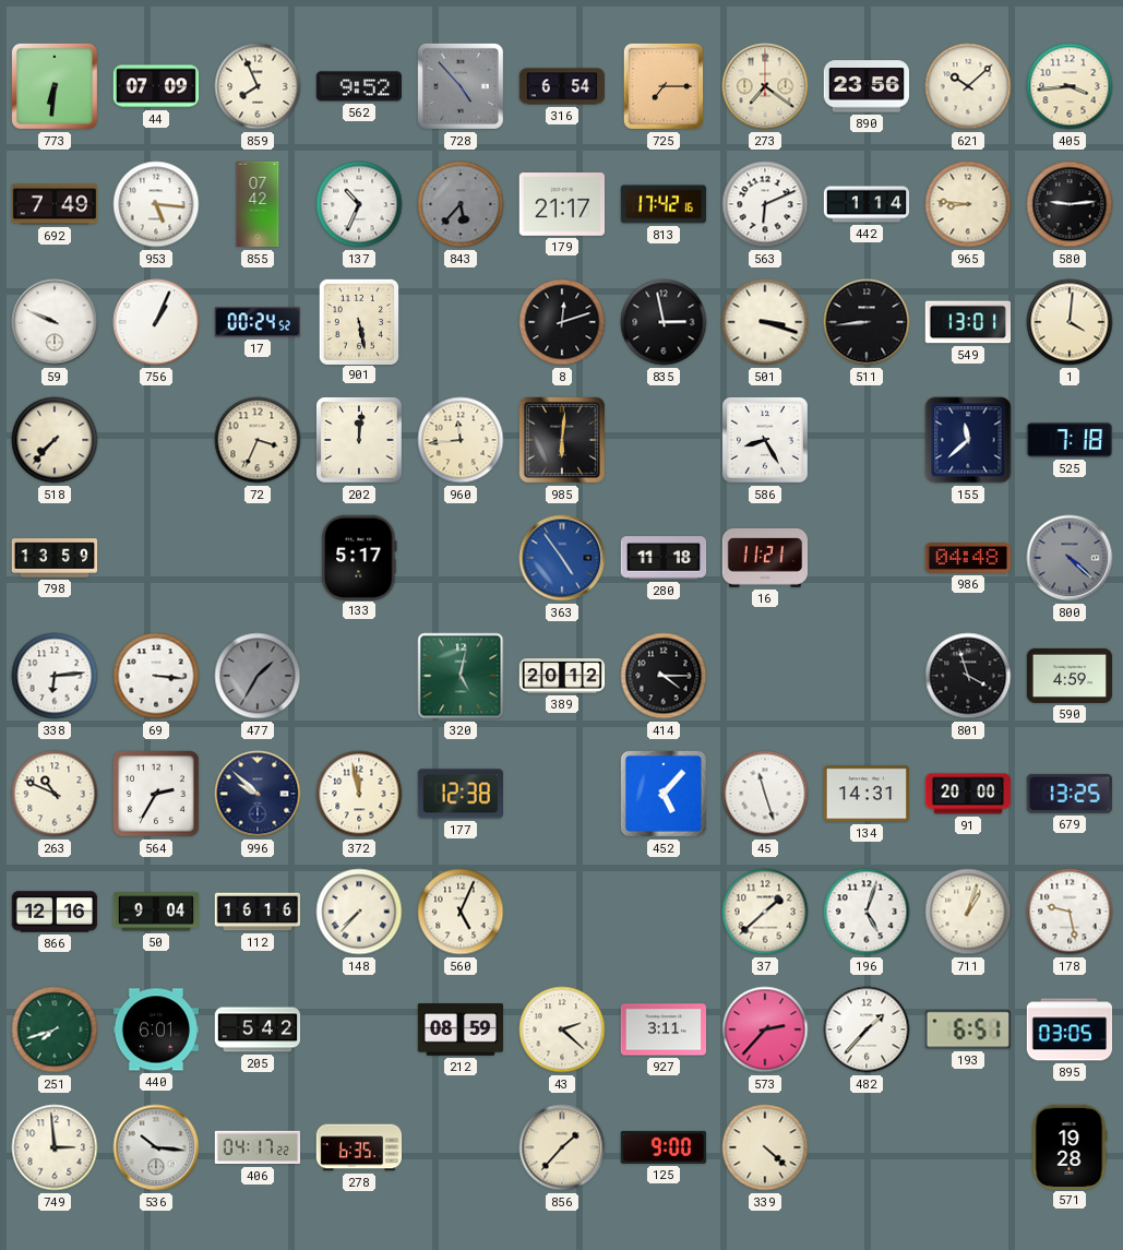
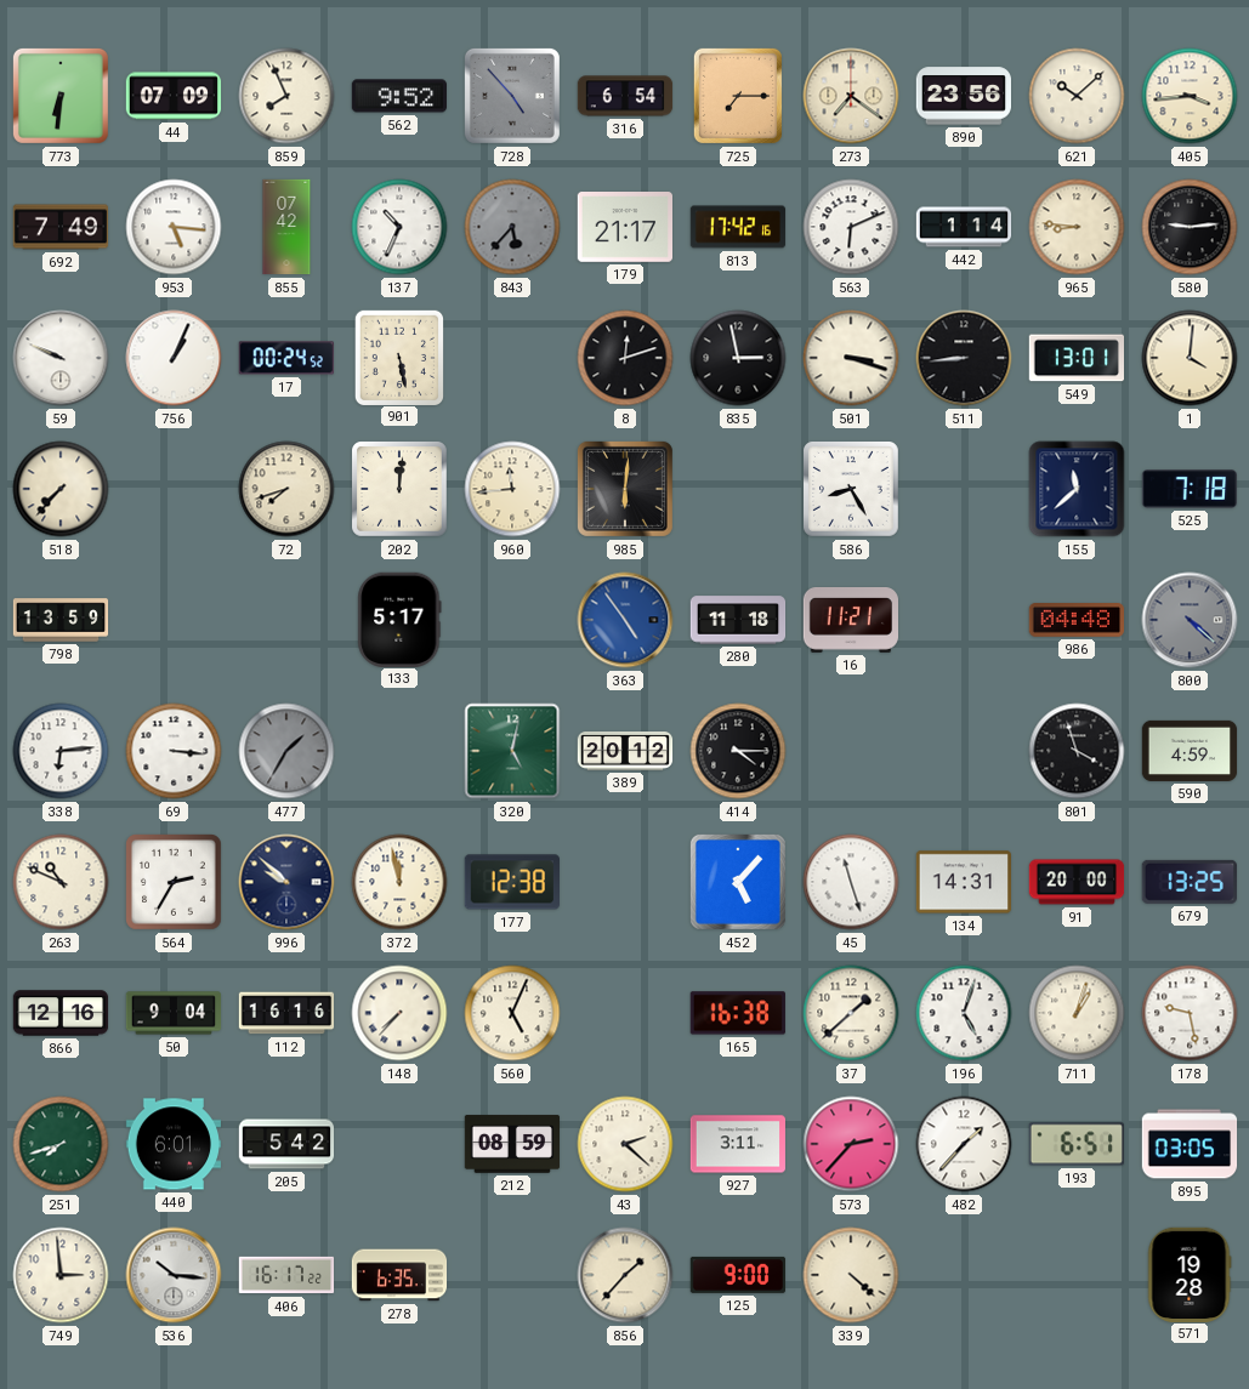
72: 3:34 -> 7:42
165: none -> 16:38
406: 04:17 -> 16:17
